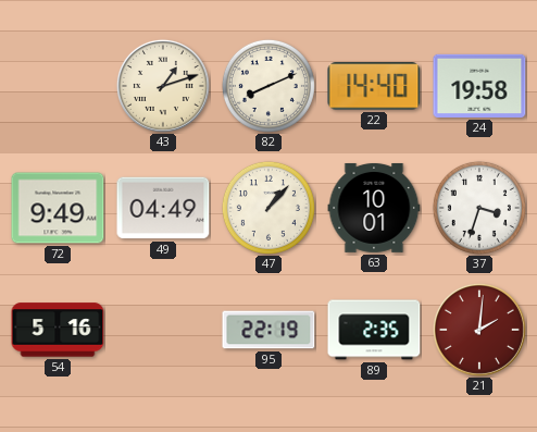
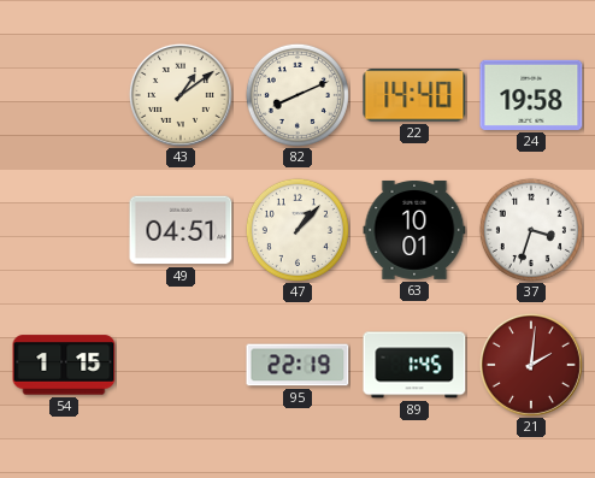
43: 1:12 -> 1:09
72: 9:49 -> none
49: 04:49 -> 04:51
54: 5:16 -> 1:15
89: 2:35 -> 1:45
